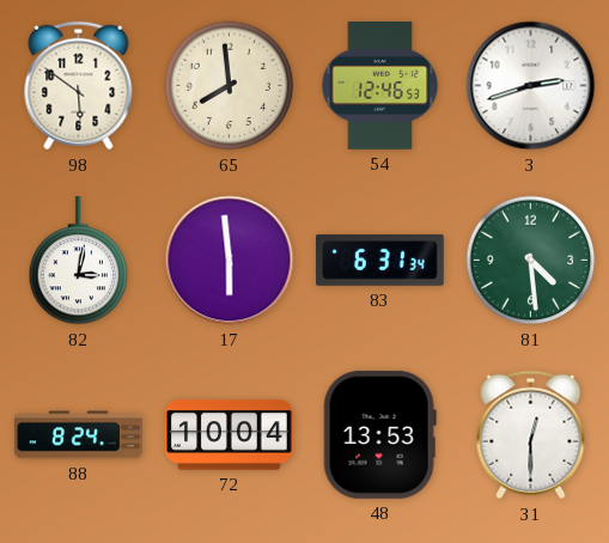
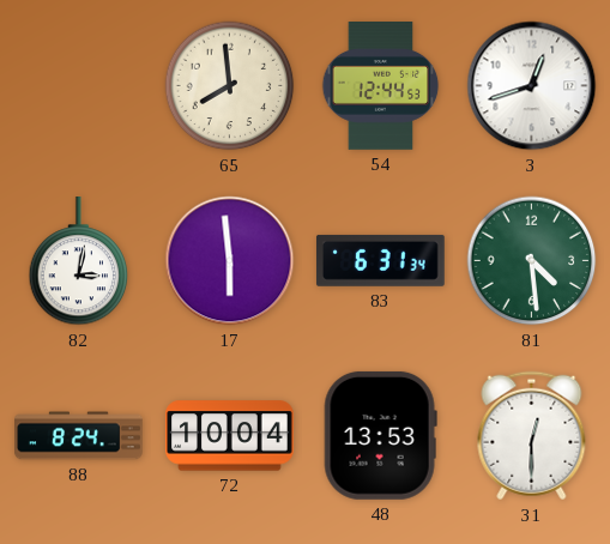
98: 5:51 -> none
54: 12:46 -> 12:44
3: 2:42 -> 12:42
